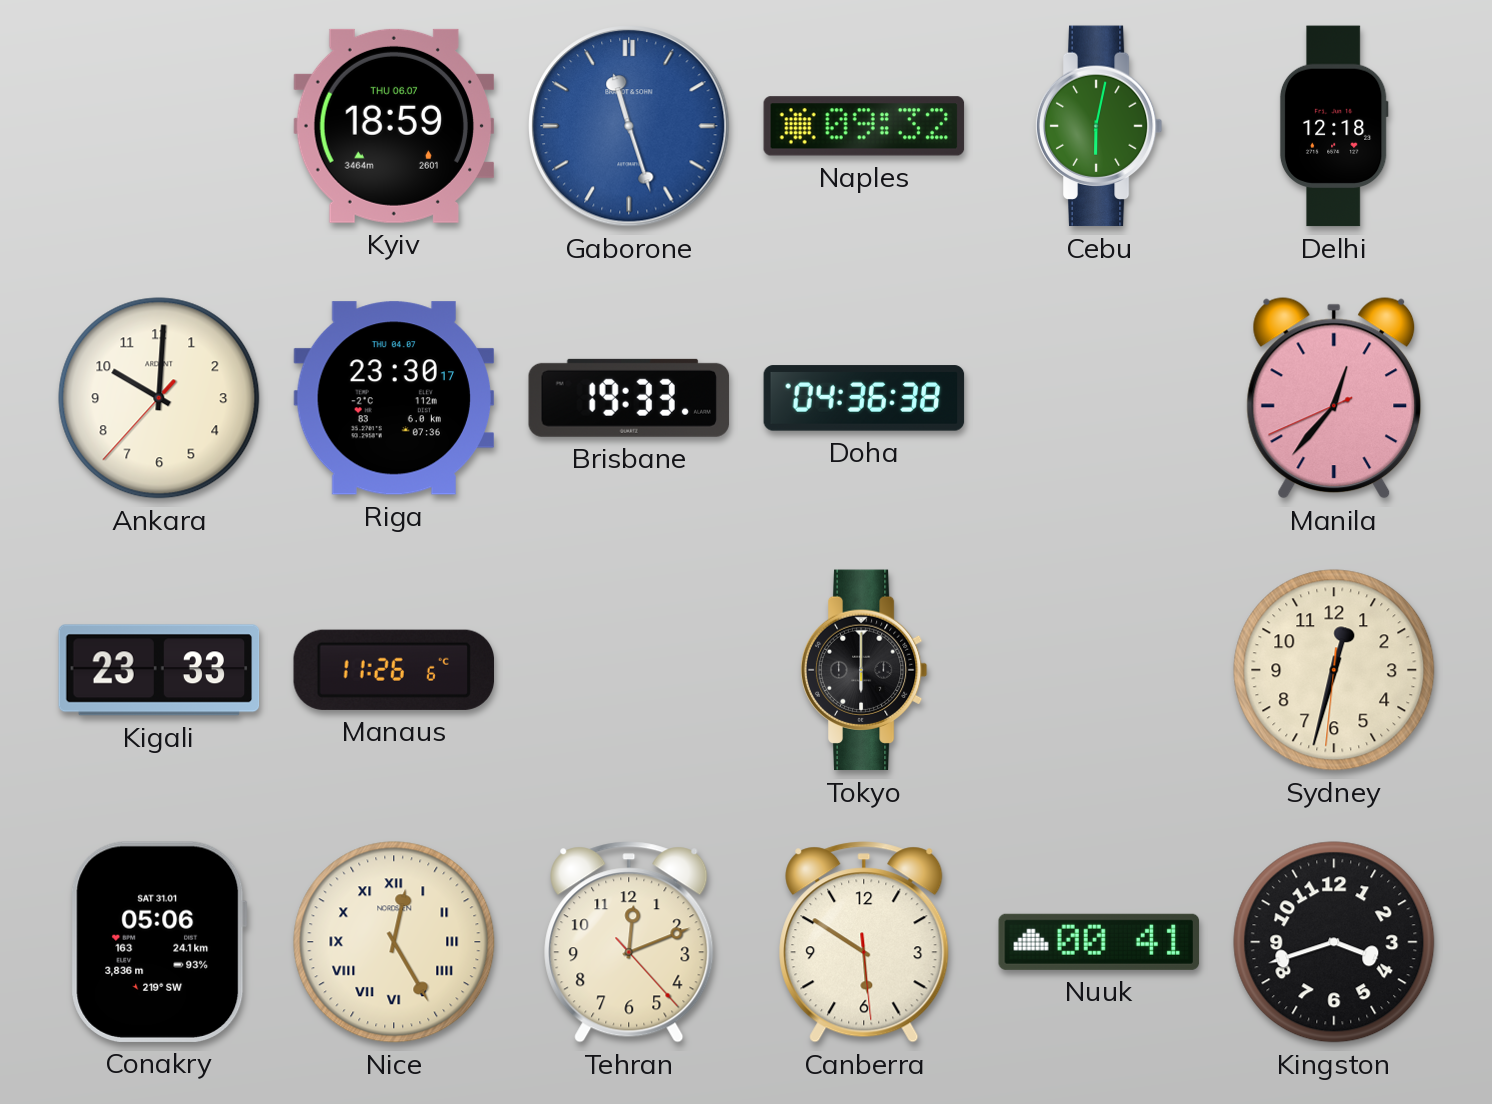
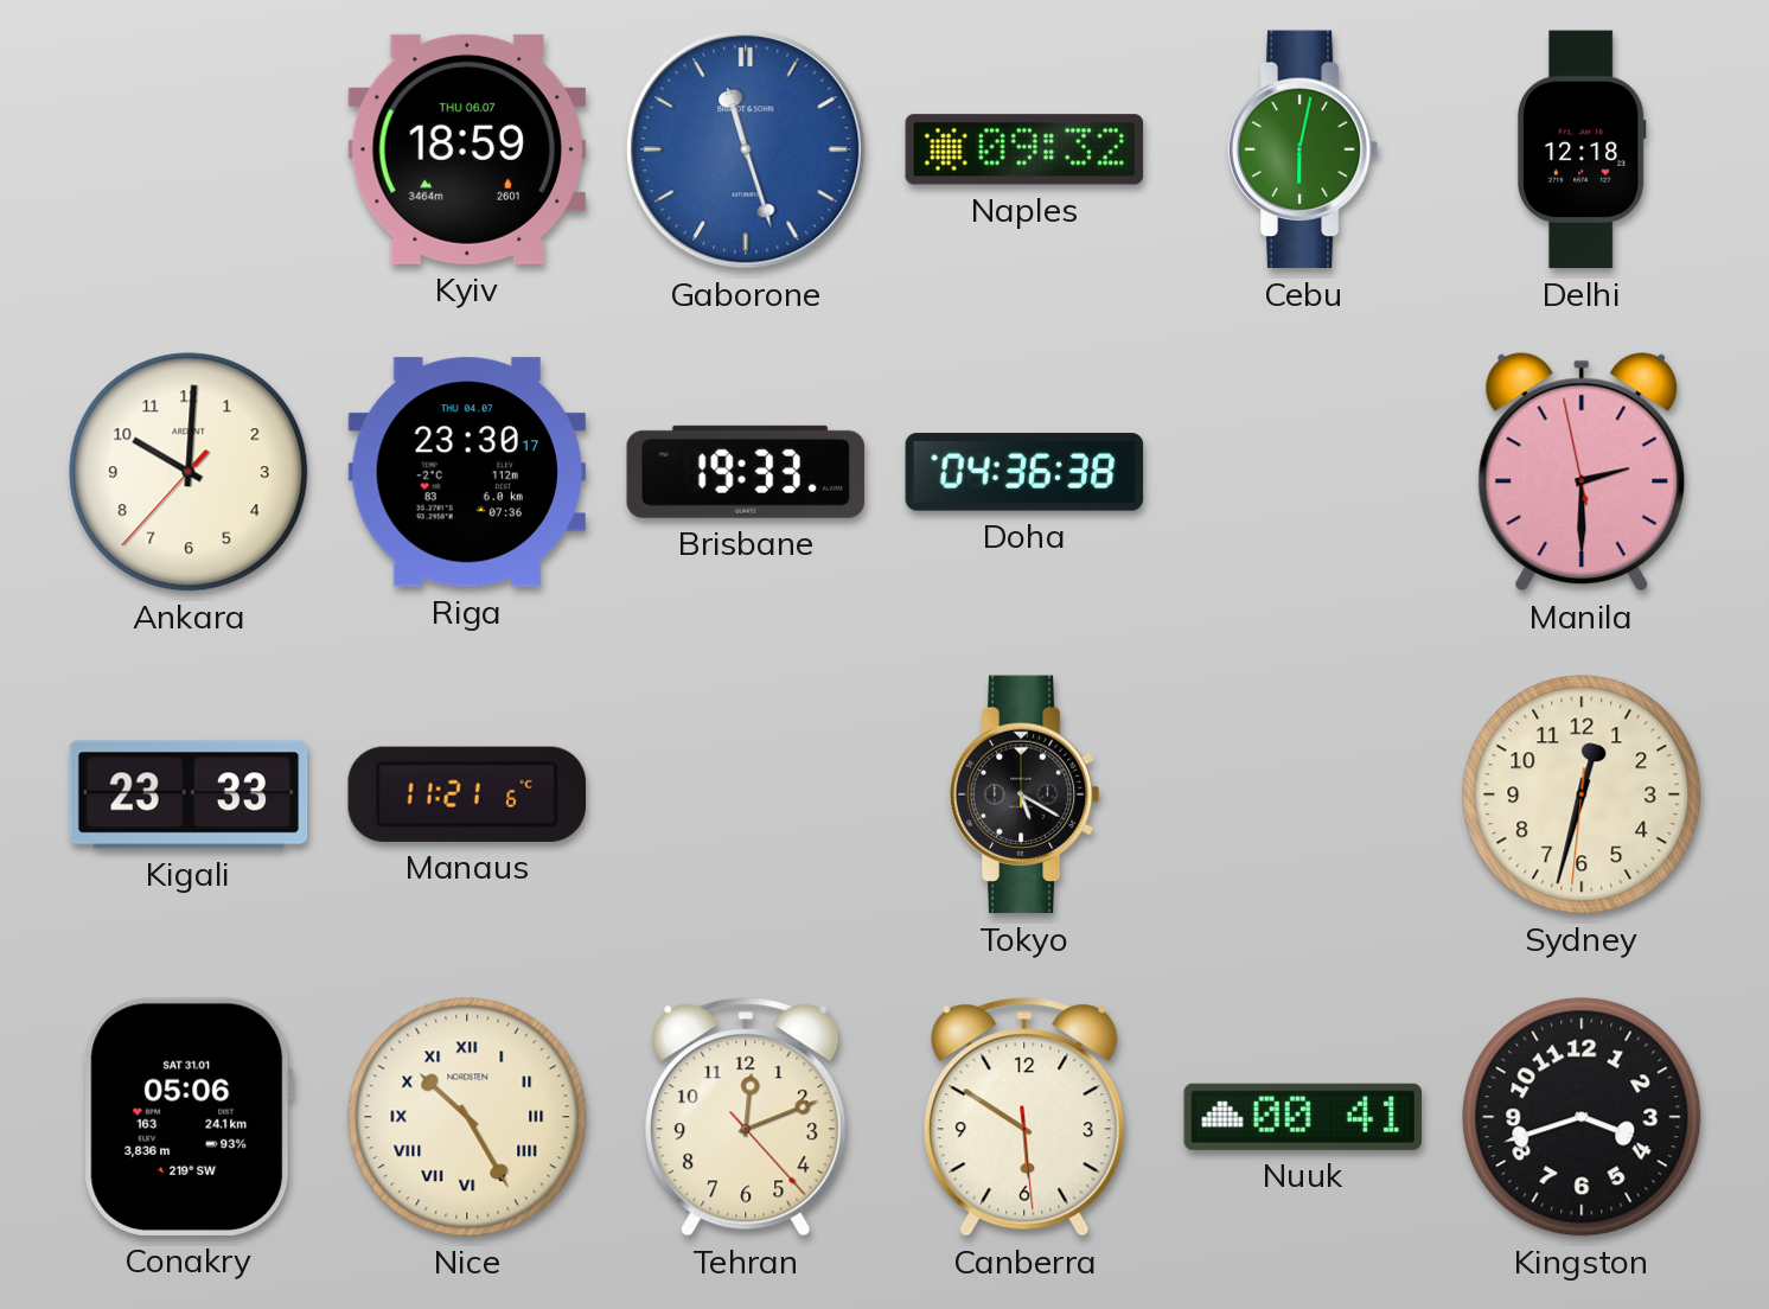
Manila: 12:36 -> 2:29
Manaus: 11:26 -> 11:21
Tokyo: 6:00 -> 5:20
Nice: 12:25 -> 10:25
